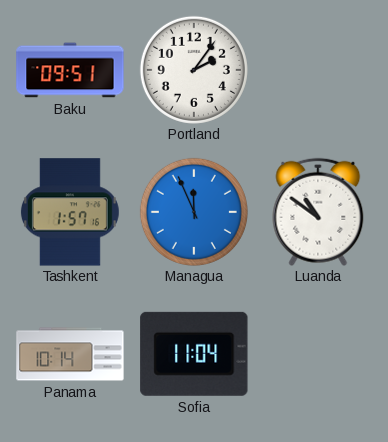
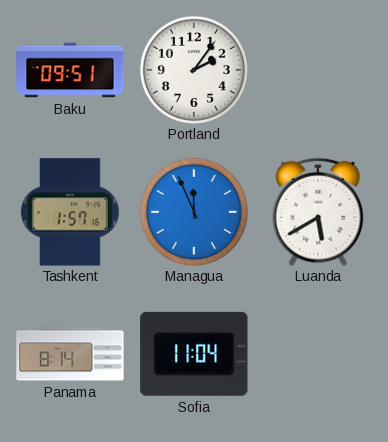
Luanda: 10:51 -> 5:40
Panama: 10:14 -> 8:14
